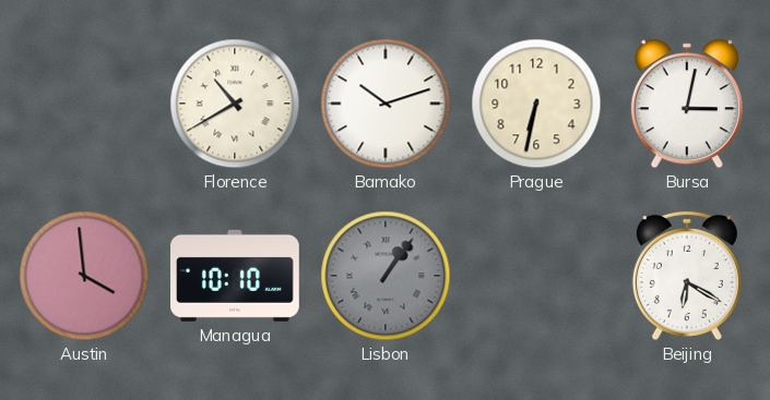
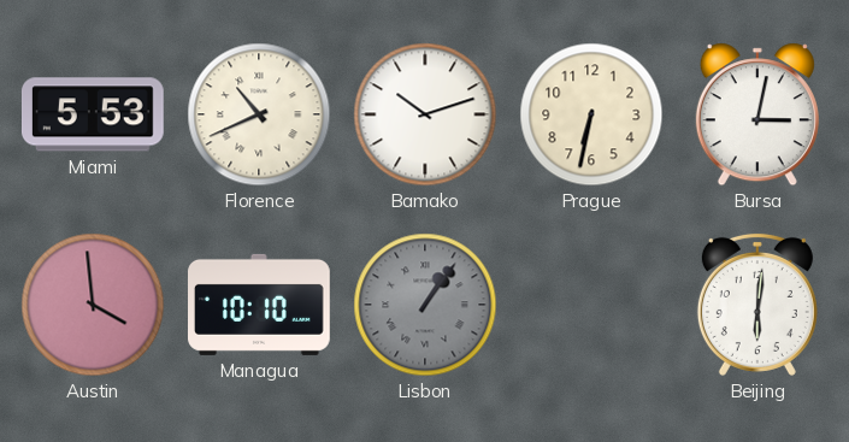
Miami: none -> 5:53
Florence: 10:40 -> 10:41
Beijing: 6:20 -> 6:01
